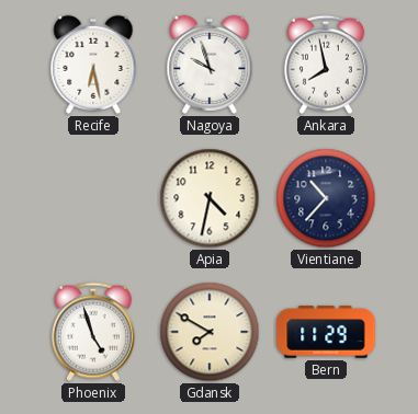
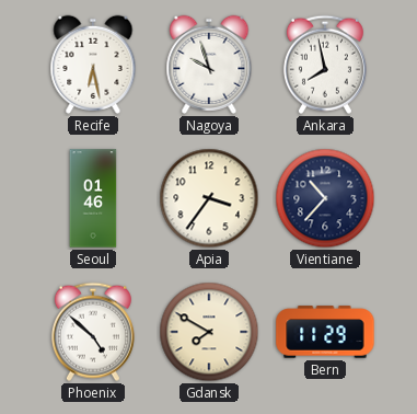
Seoul: none -> 01:46
Apia: 4:32 -> 3:36
Phoenix: 4:57 -> 4:52
